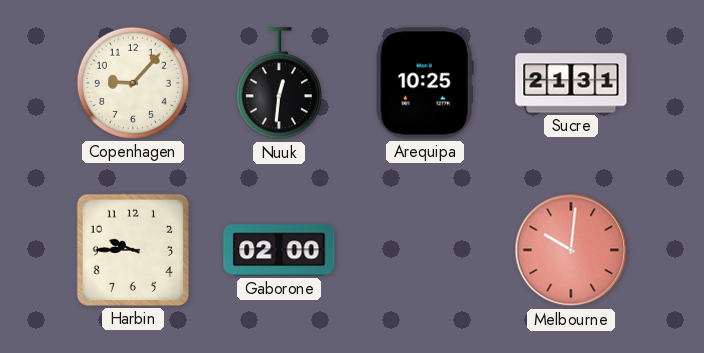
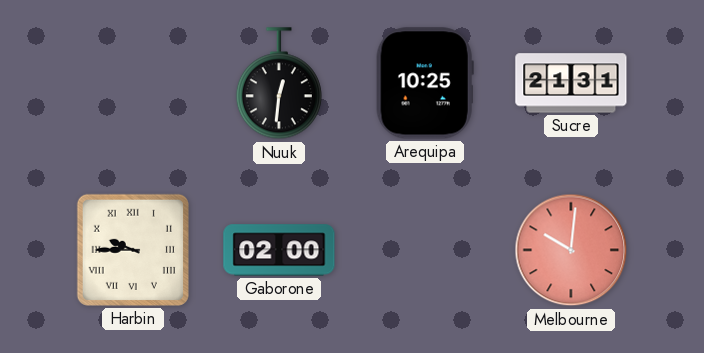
Copenhagen: 9:07 -> none
Harbin numerals: Arabic -> Roman
